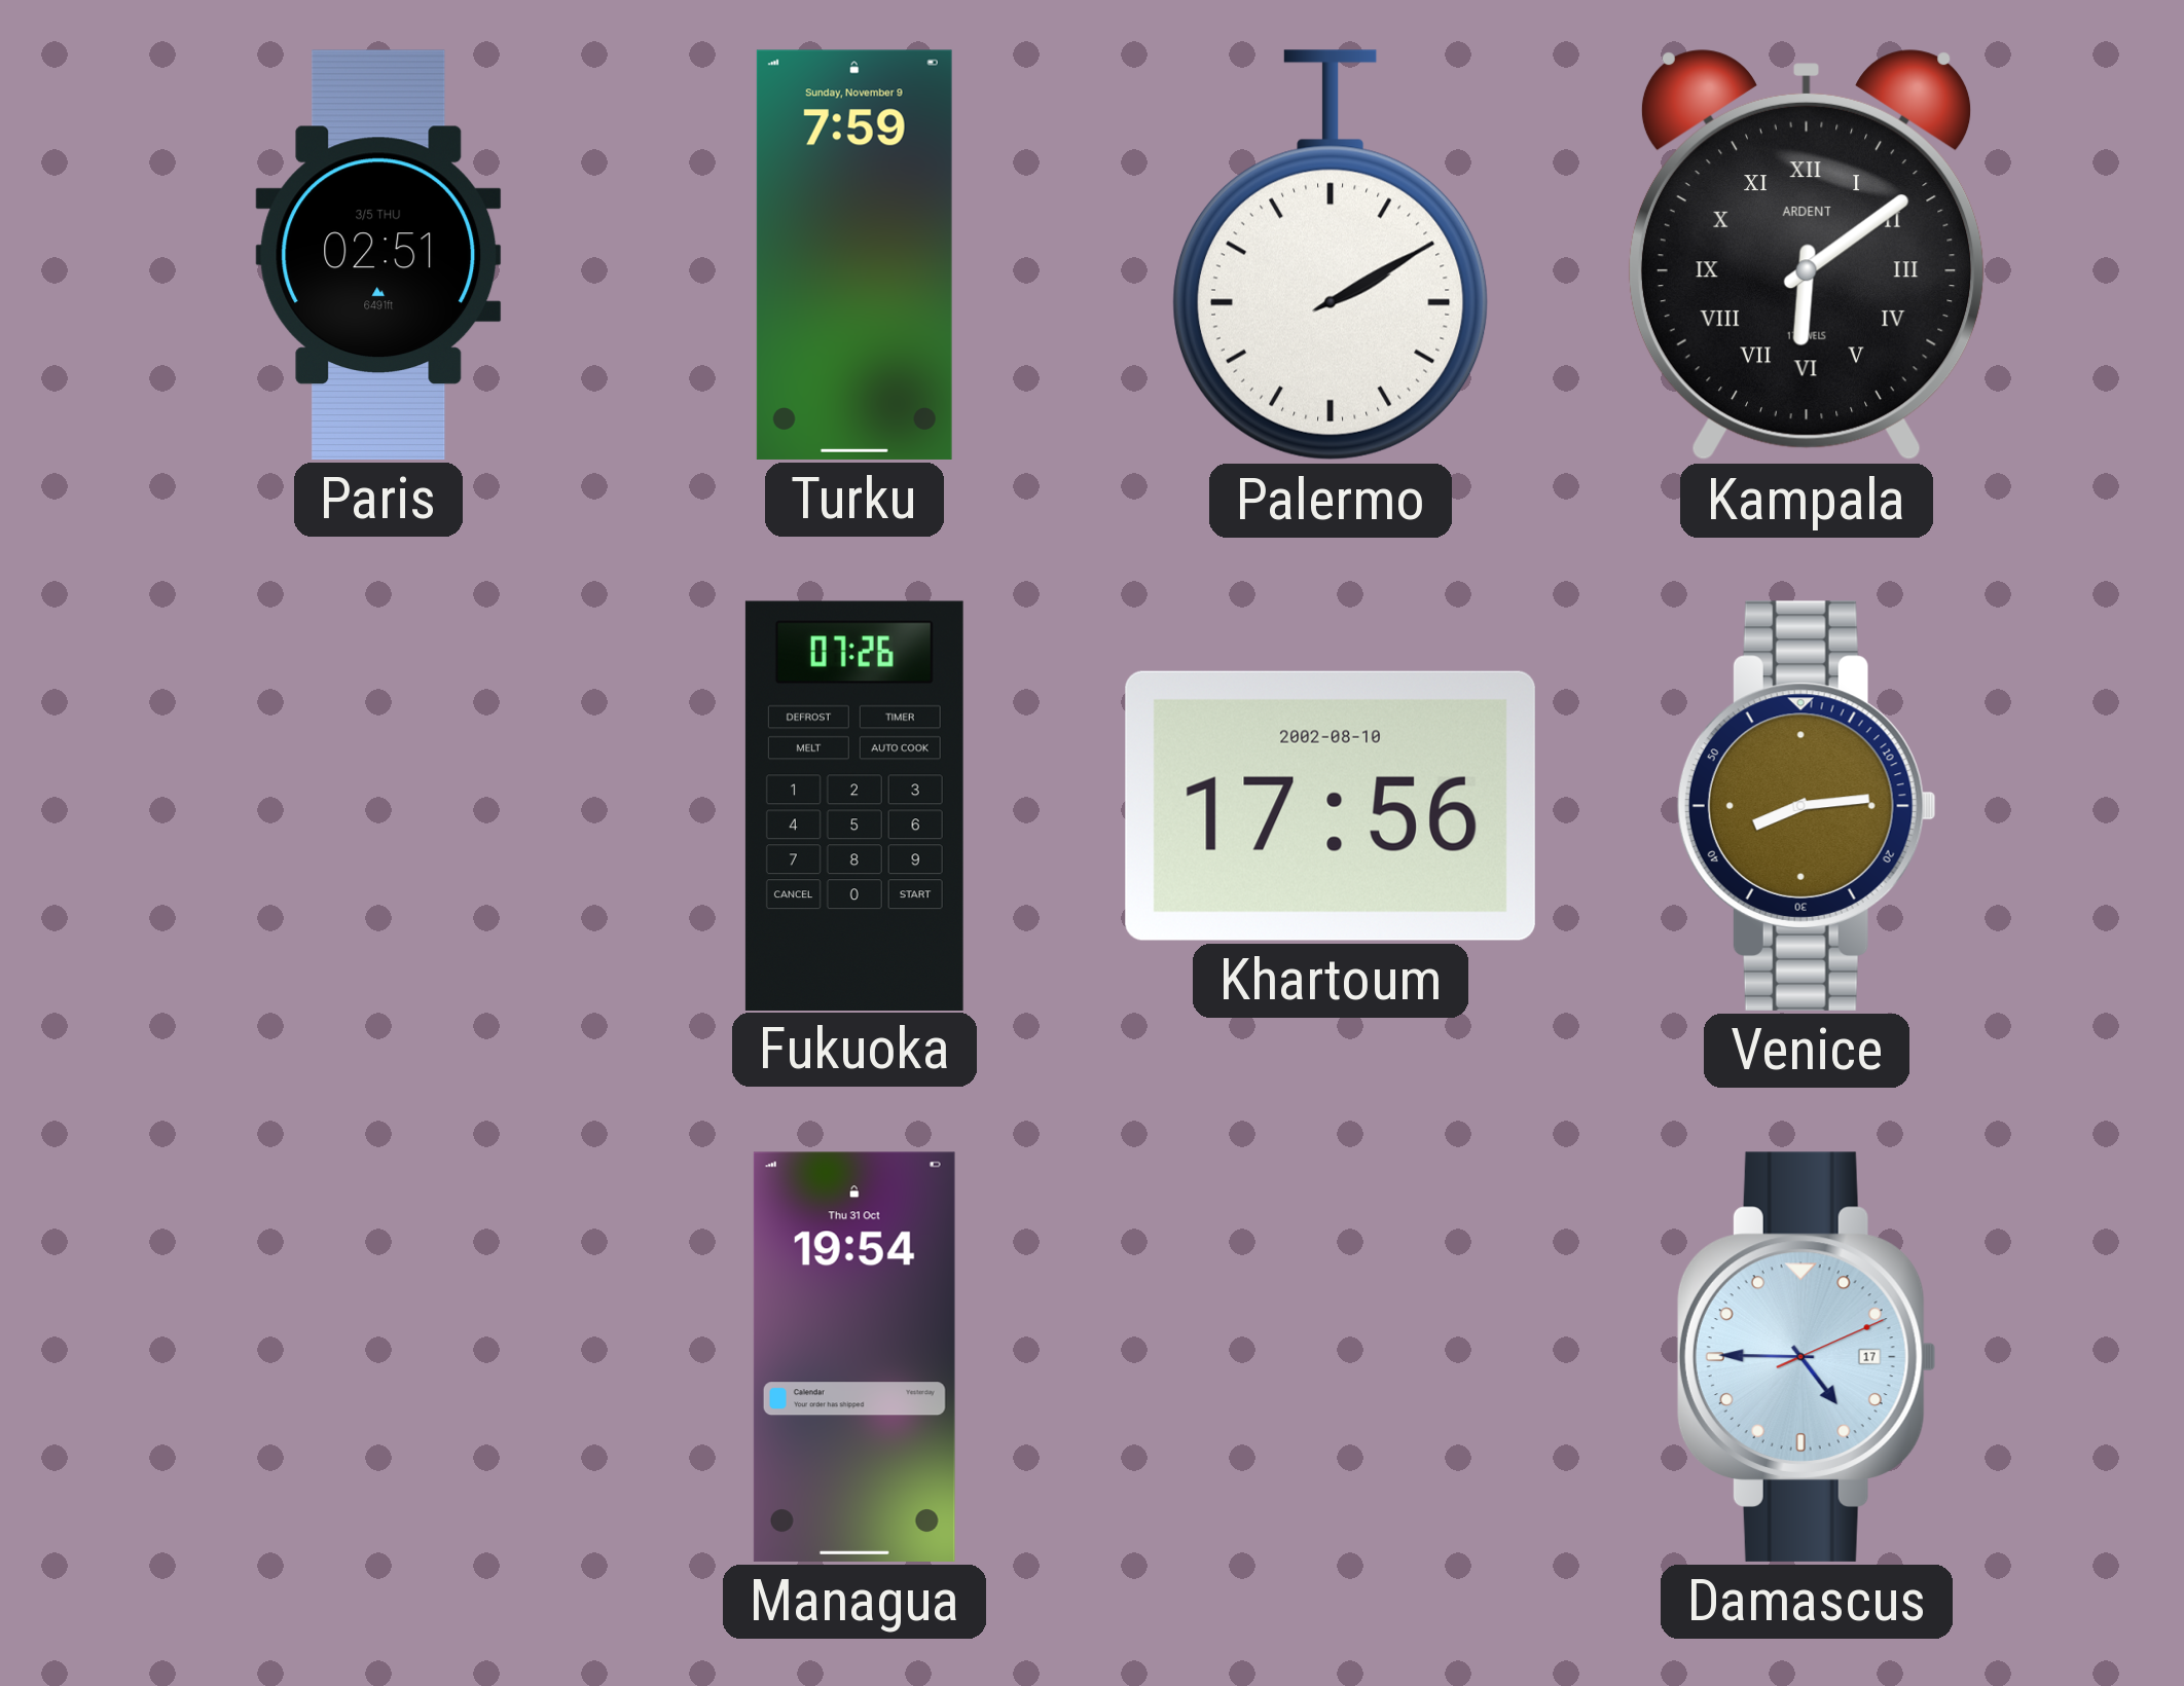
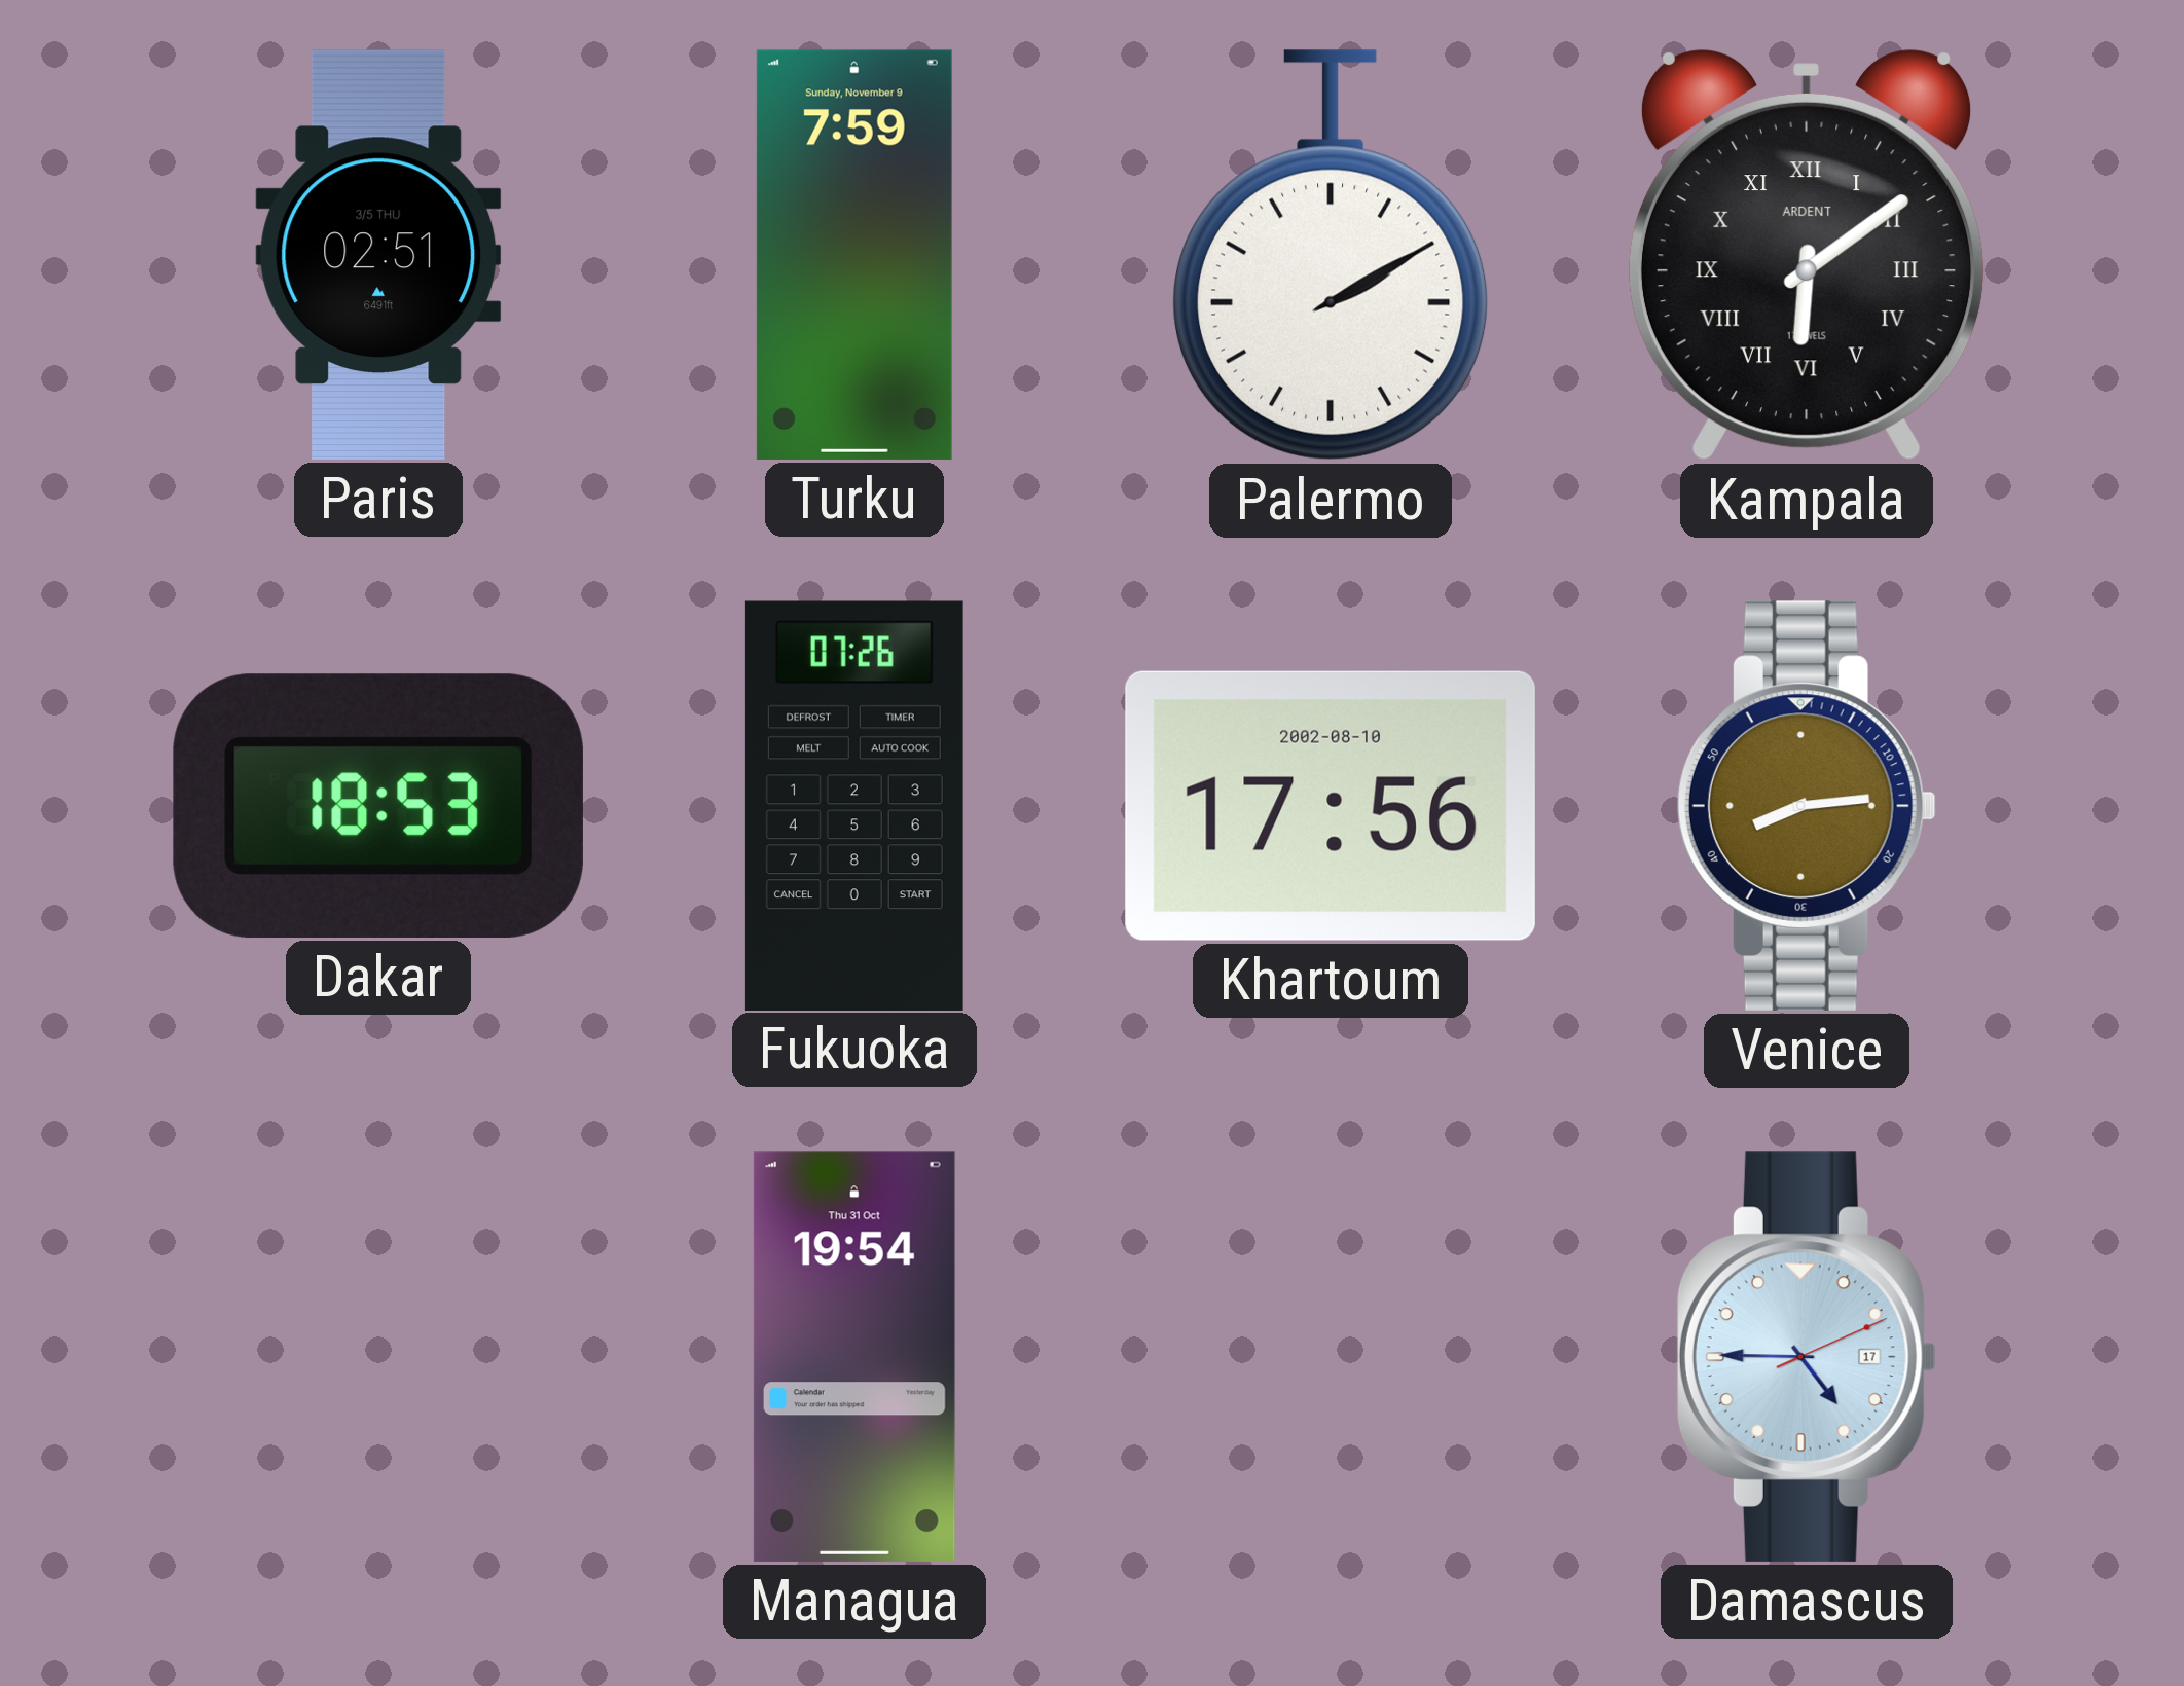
Dakar: none -> 18:53
